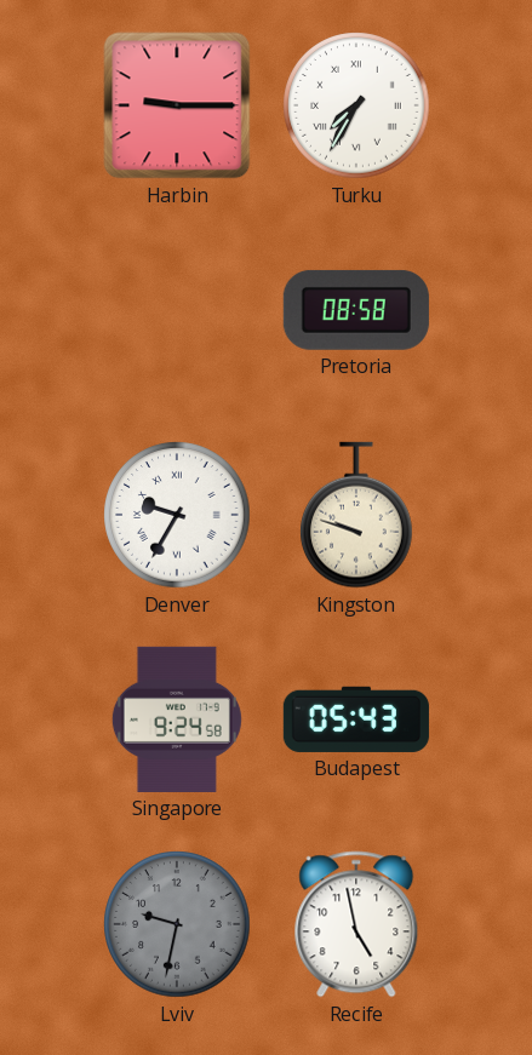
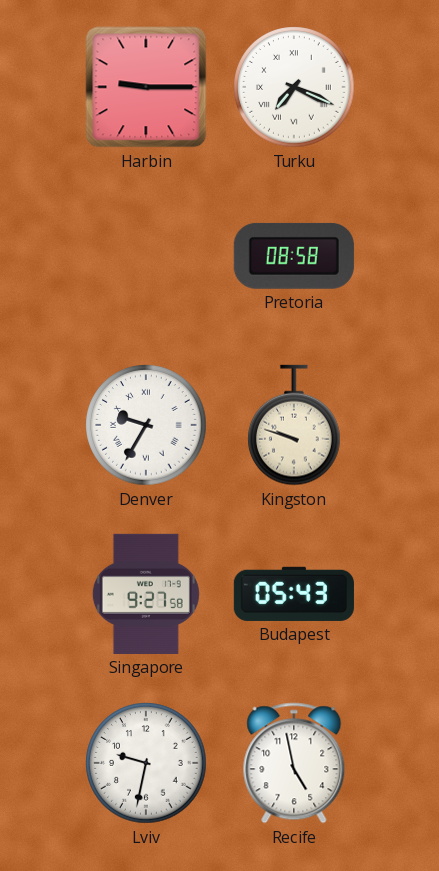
Turku: 7:35 -> 7:19
Singapore: 9:24 -> 9:27
Lviv dial: grey -> white
